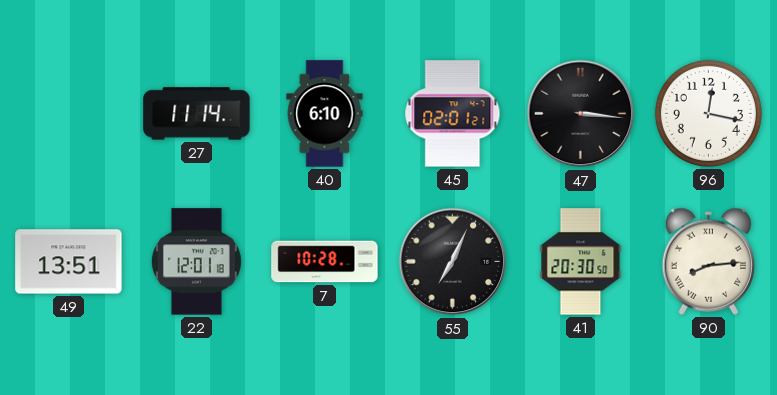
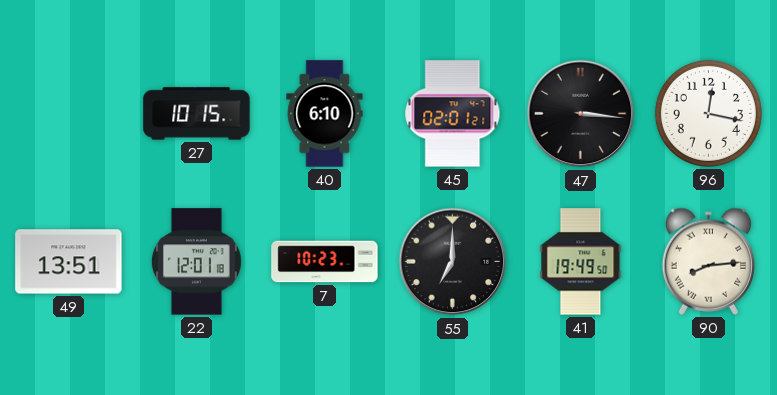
27: 11:14 -> 10:15
7: 10:28 -> 10:23
55: 7:04 -> 7:00
41: 20:30 -> 19:49
